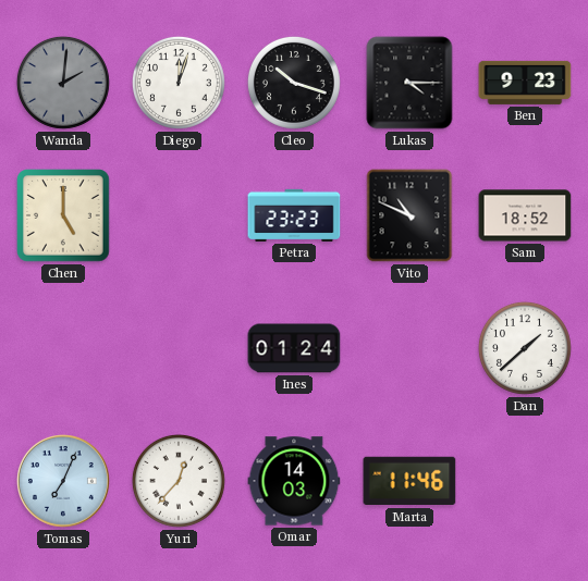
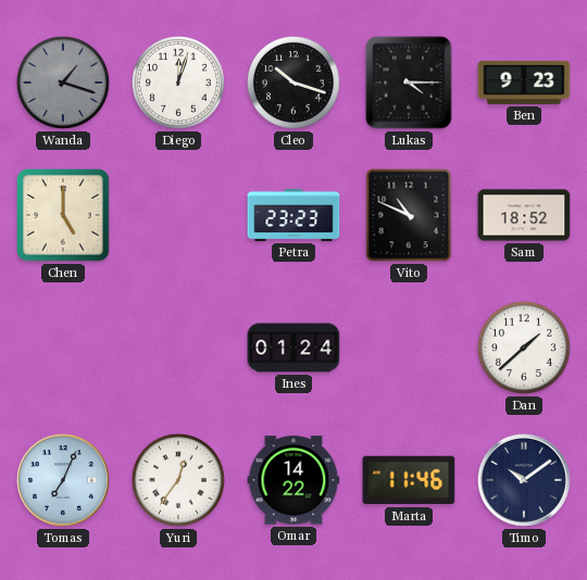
Wanda: 2:01 -> 1:18
Yuri: 12:37 -> 12:36
Omar: 14:03 -> 14:22
Timo: none -> 10:09
